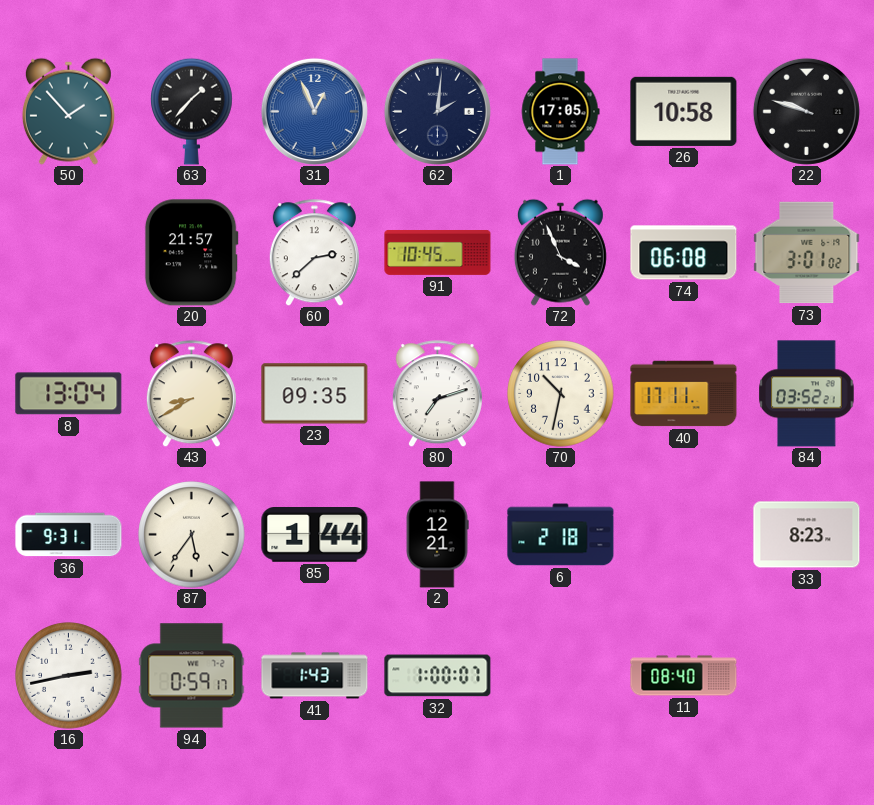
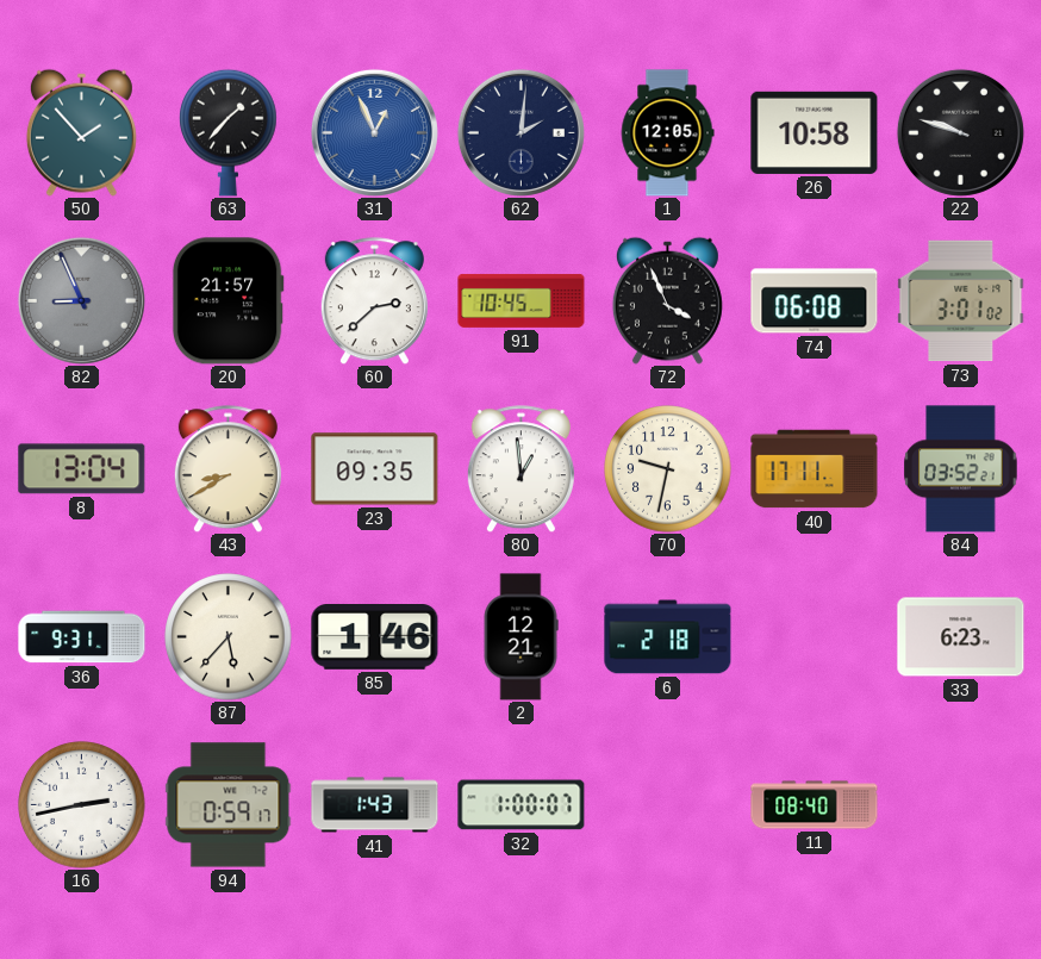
1: 17:05 -> 12:05
82: none -> 8:56
80: 7:12 -> 12:59
70: 10:32 -> 9:32
87: 5:36 -> 5:37
85: 1:44 -> 1:46
33: 8:23 -> 6:23
